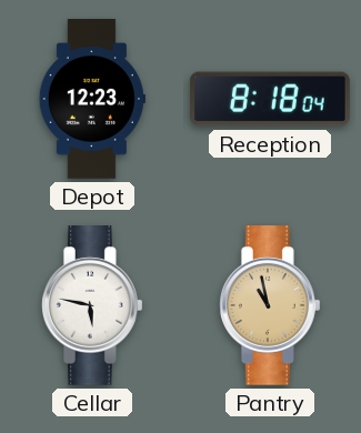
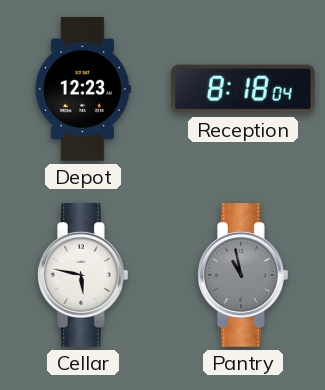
Pantry dial: champagne -> grey
